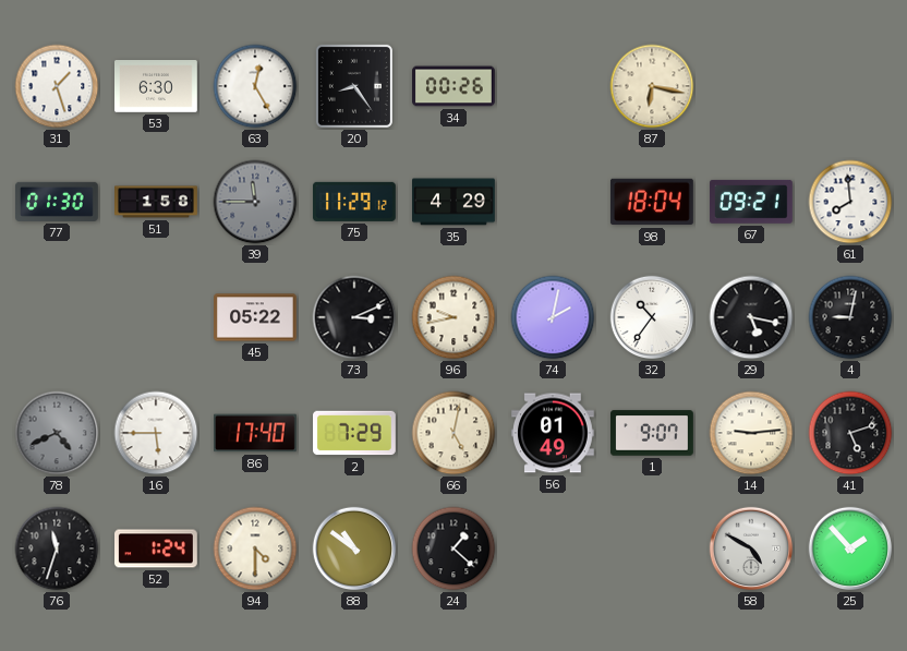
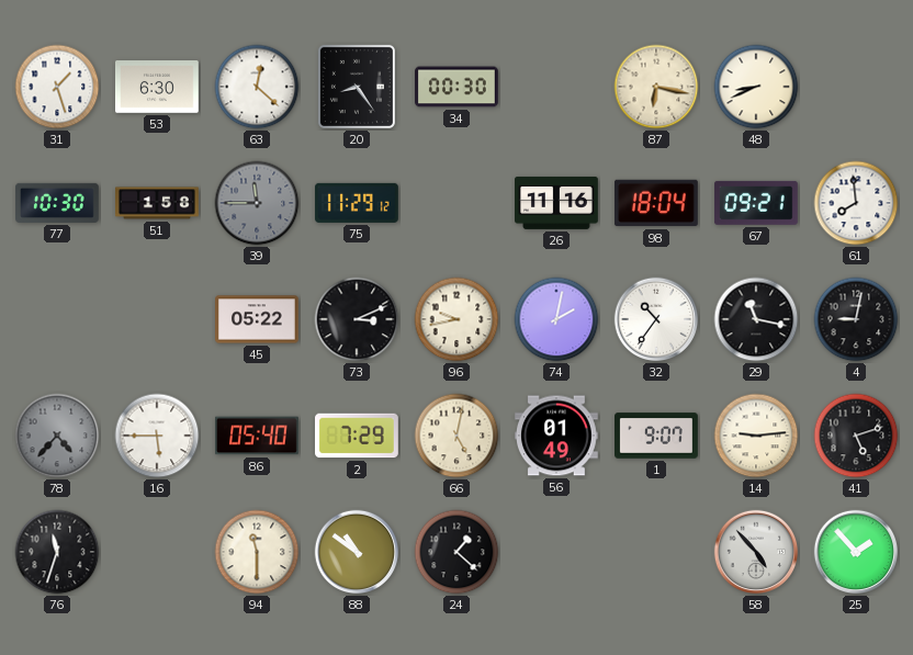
63: 12:25 -> 12:22
34: 00:26 -> 00:30
48: none -> 8:41
77: 01:30 -> 10:30
35: 4:29 -> none
26: none -> 11:16
29: 5:17 -> 11:17
78: 4:41 -> 4:37
86: 17:40 -> 05:40
52: 1:24 -> none
94: 4:30 -> 11:30
58: 4:50 -> 4:53
